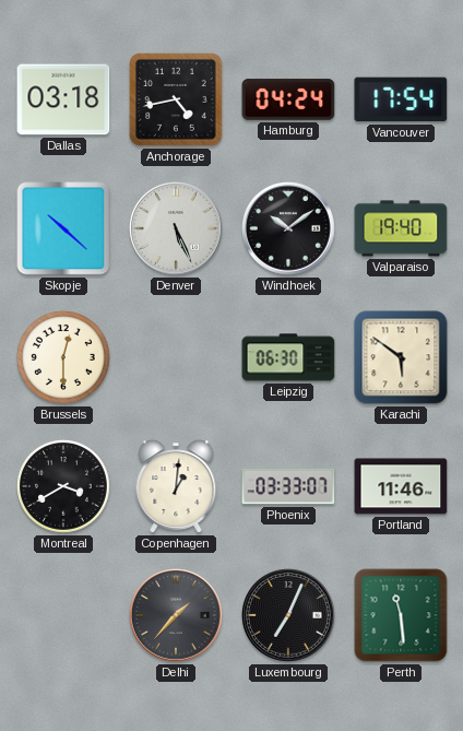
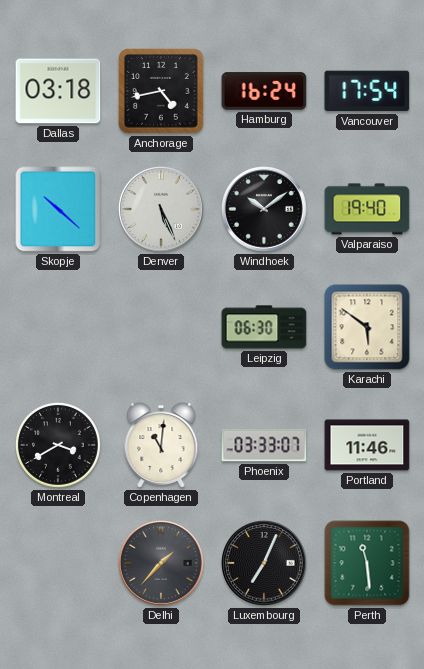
Hamburg: 04:24 -> 16:24
Brussels: 12:30 -> none
Copenhagen: 1:01 -> 11:01
